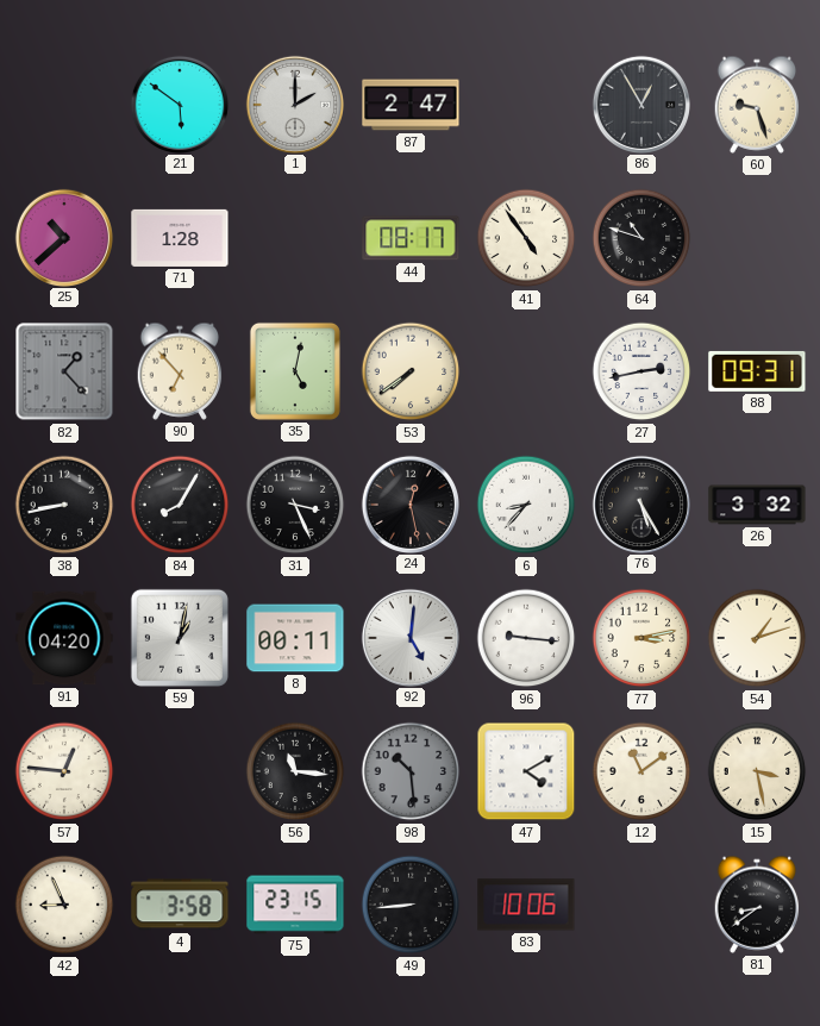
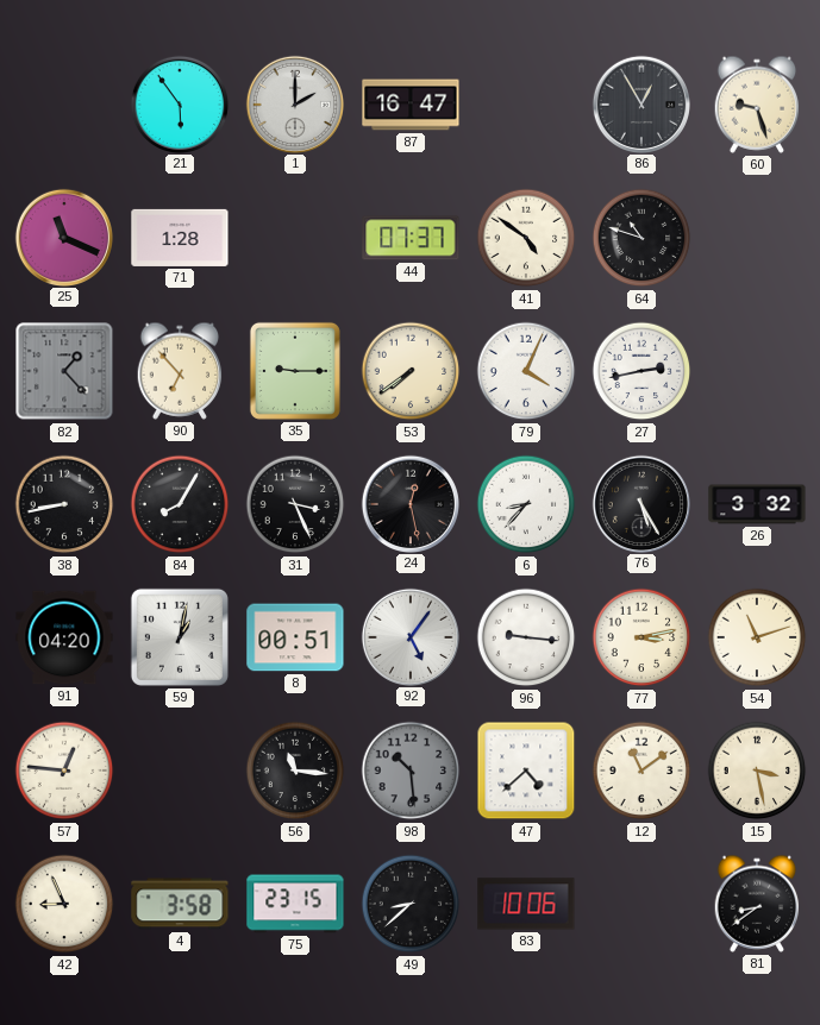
21: 5:51 -> 5:54
87: 2:47 -> 16:47
25: 10:38 -> 11:19
44: 08:17 -> 07:37
41: 4:54 -> 4:51
35: 5:02 -> 9:15
79: none -> 4:04
88: 09:31 -> none
8: 00:11 -> 00:51
92: 5:01 -> 5:06
54: 1:12 -> 11:12
47: 4:10 -> 4:38
49: 8:44 -> 8:38
